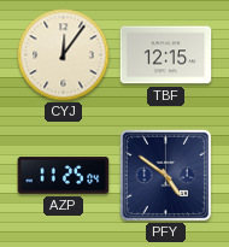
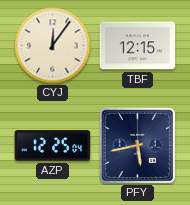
AZP: 11:25 -> 12:25
PFY: 4:51 -> 5:43
